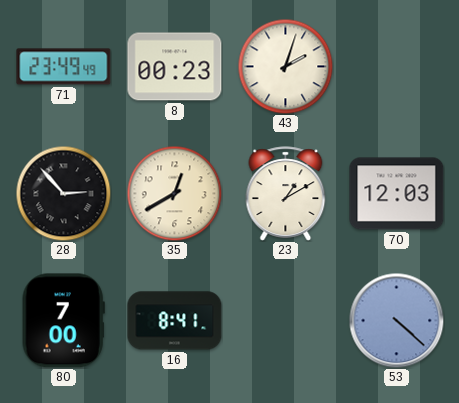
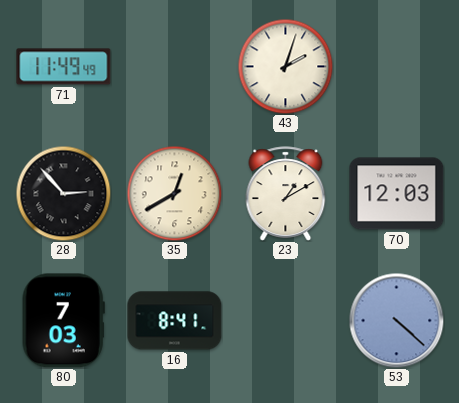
71: 23:49 -> 11:49
8: 00:23 -> none
80: 7:00 -> 7:03
